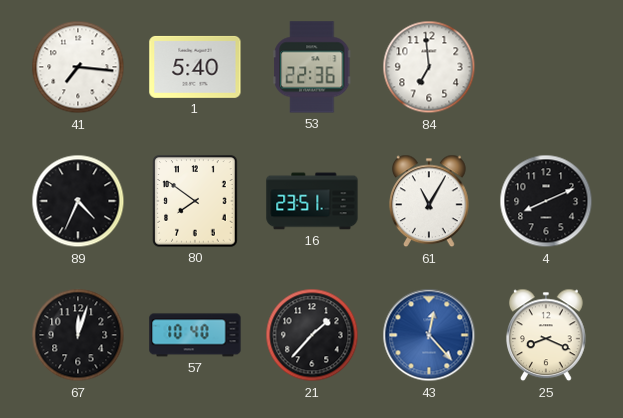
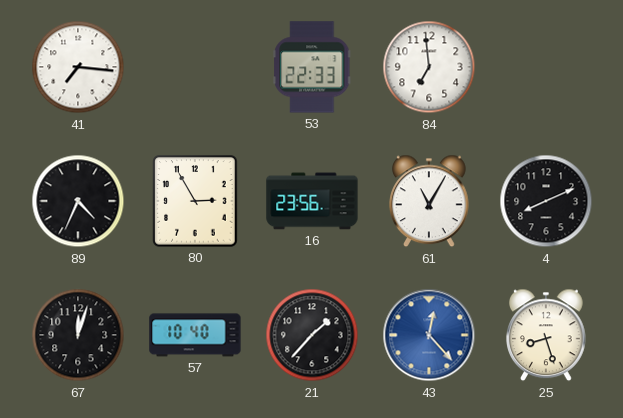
1: 5:40 -> none
53: 22:36 -> 22:33
80: 7:51 -> 2:55
16: 23:51 -> 23:56
25: 8:19 -> 8:27
